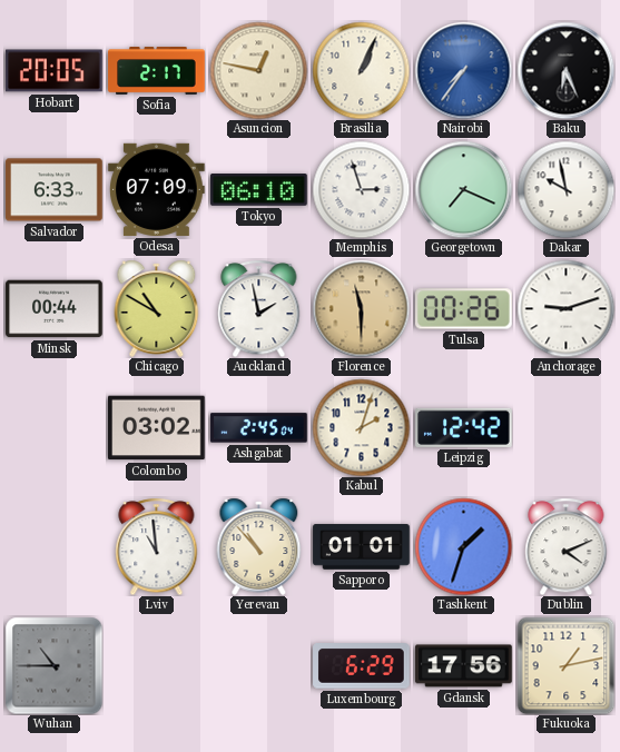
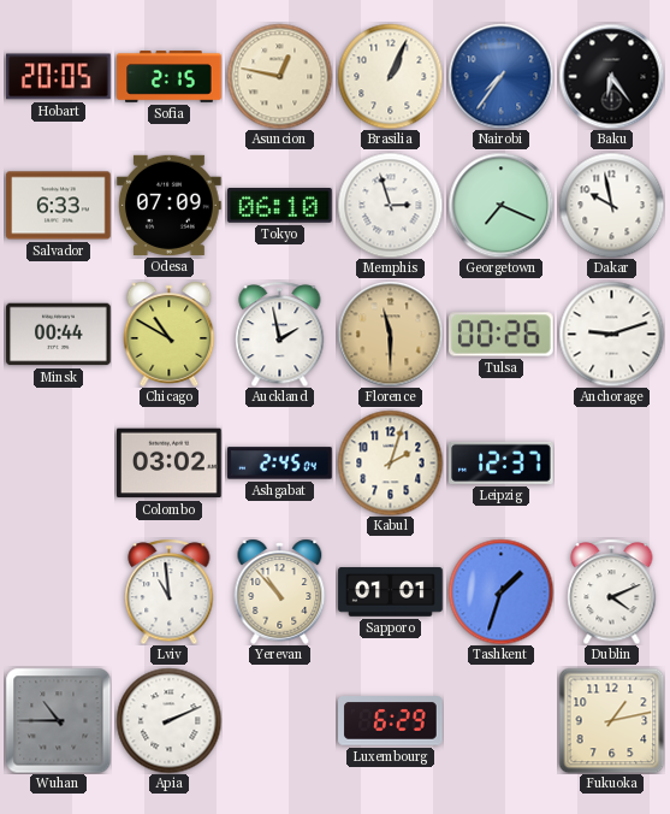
Sofia: 2:17 -> 2:15
Baku: 6:26 -> 6:24
Leipzig: 12:42 -> 12:37
Apia: none -> 2:11
Gdansk: 17:56 -> none
